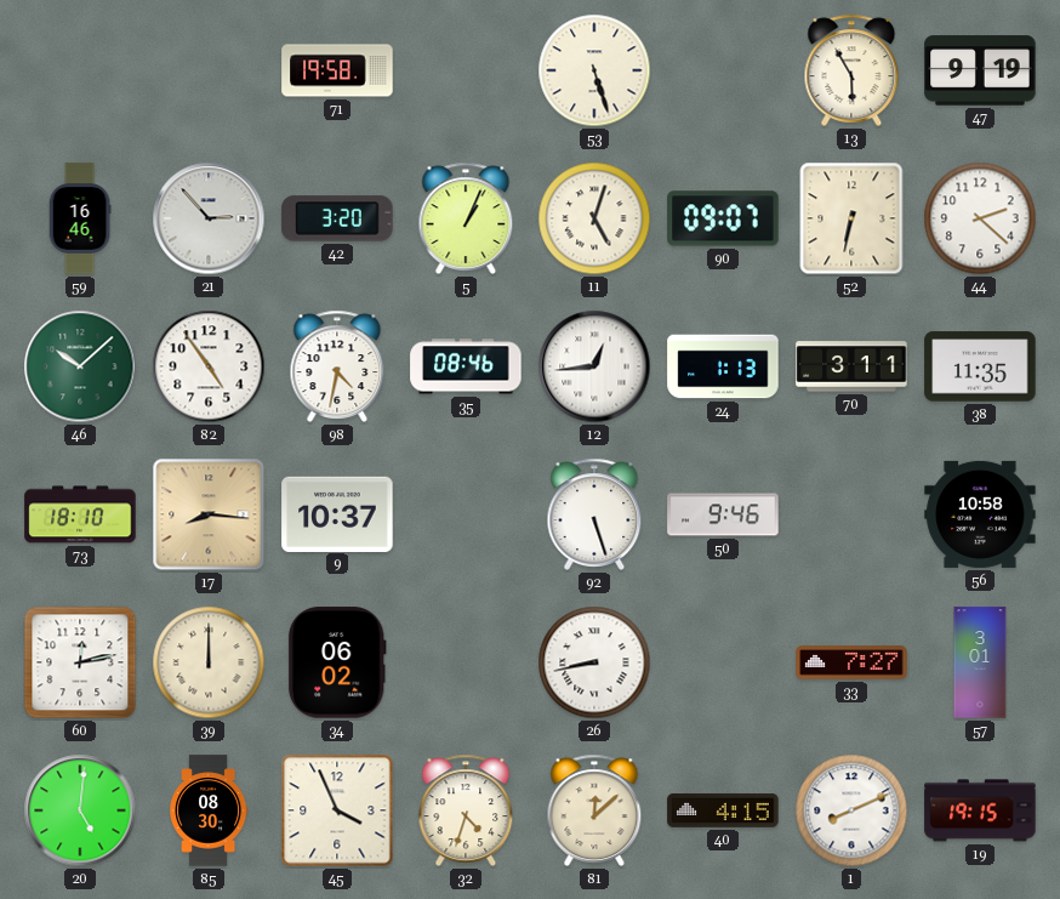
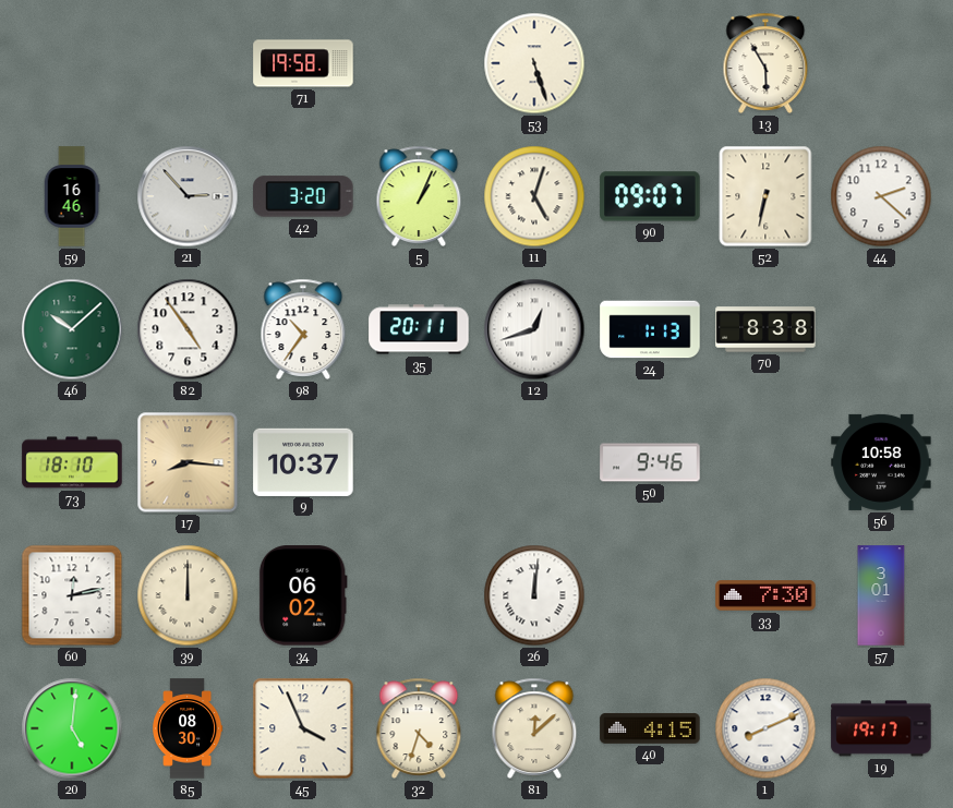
47: 9:19 -> none
98: 4:32 -> 10:36
35: 08:46 -> 20:11
12: 12:44 -> 12:42
70: 3:11 -> 8:38
38: 11:35 -> none
92: 5:27 -> none
26: 8:43 -> 12:01
33: 7:27 -> 7:30
19: 19:15 -> 19:17
